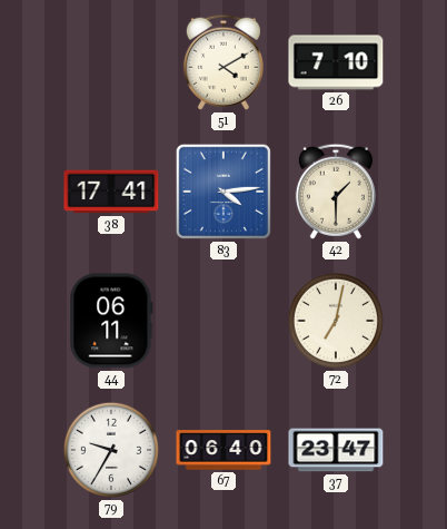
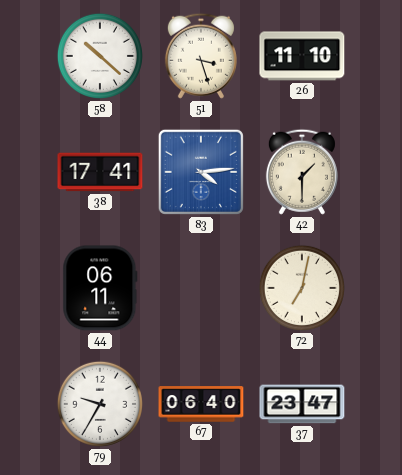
58: none -> 10:22
51: 4:10 -> 3:27
26: 7:10 -> 11:10
